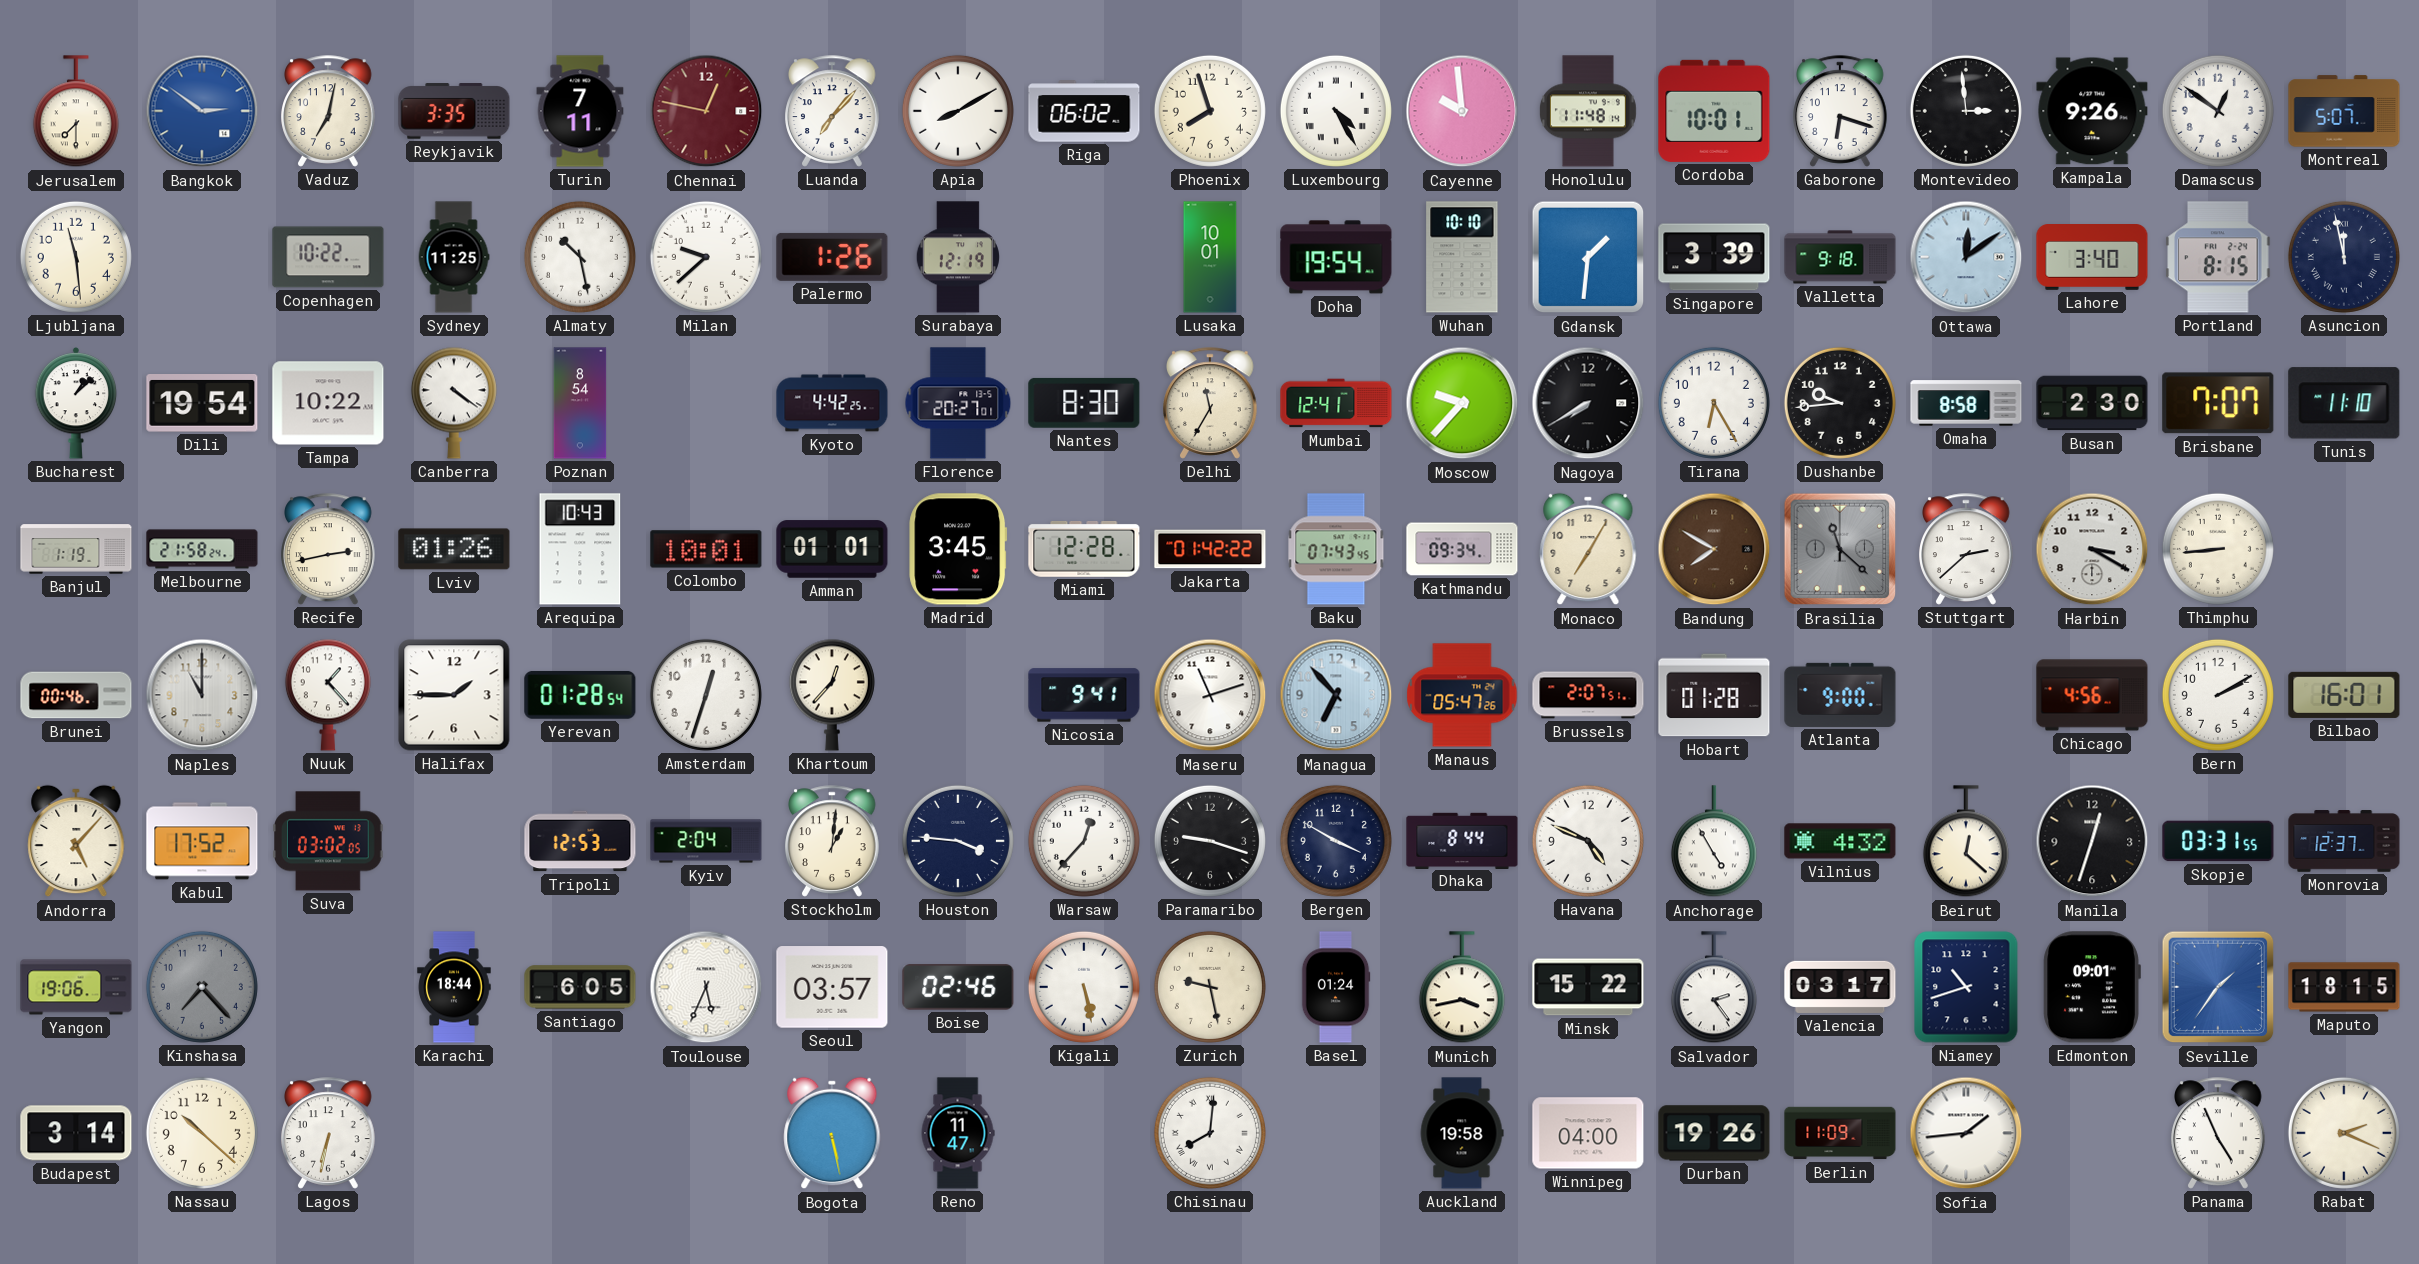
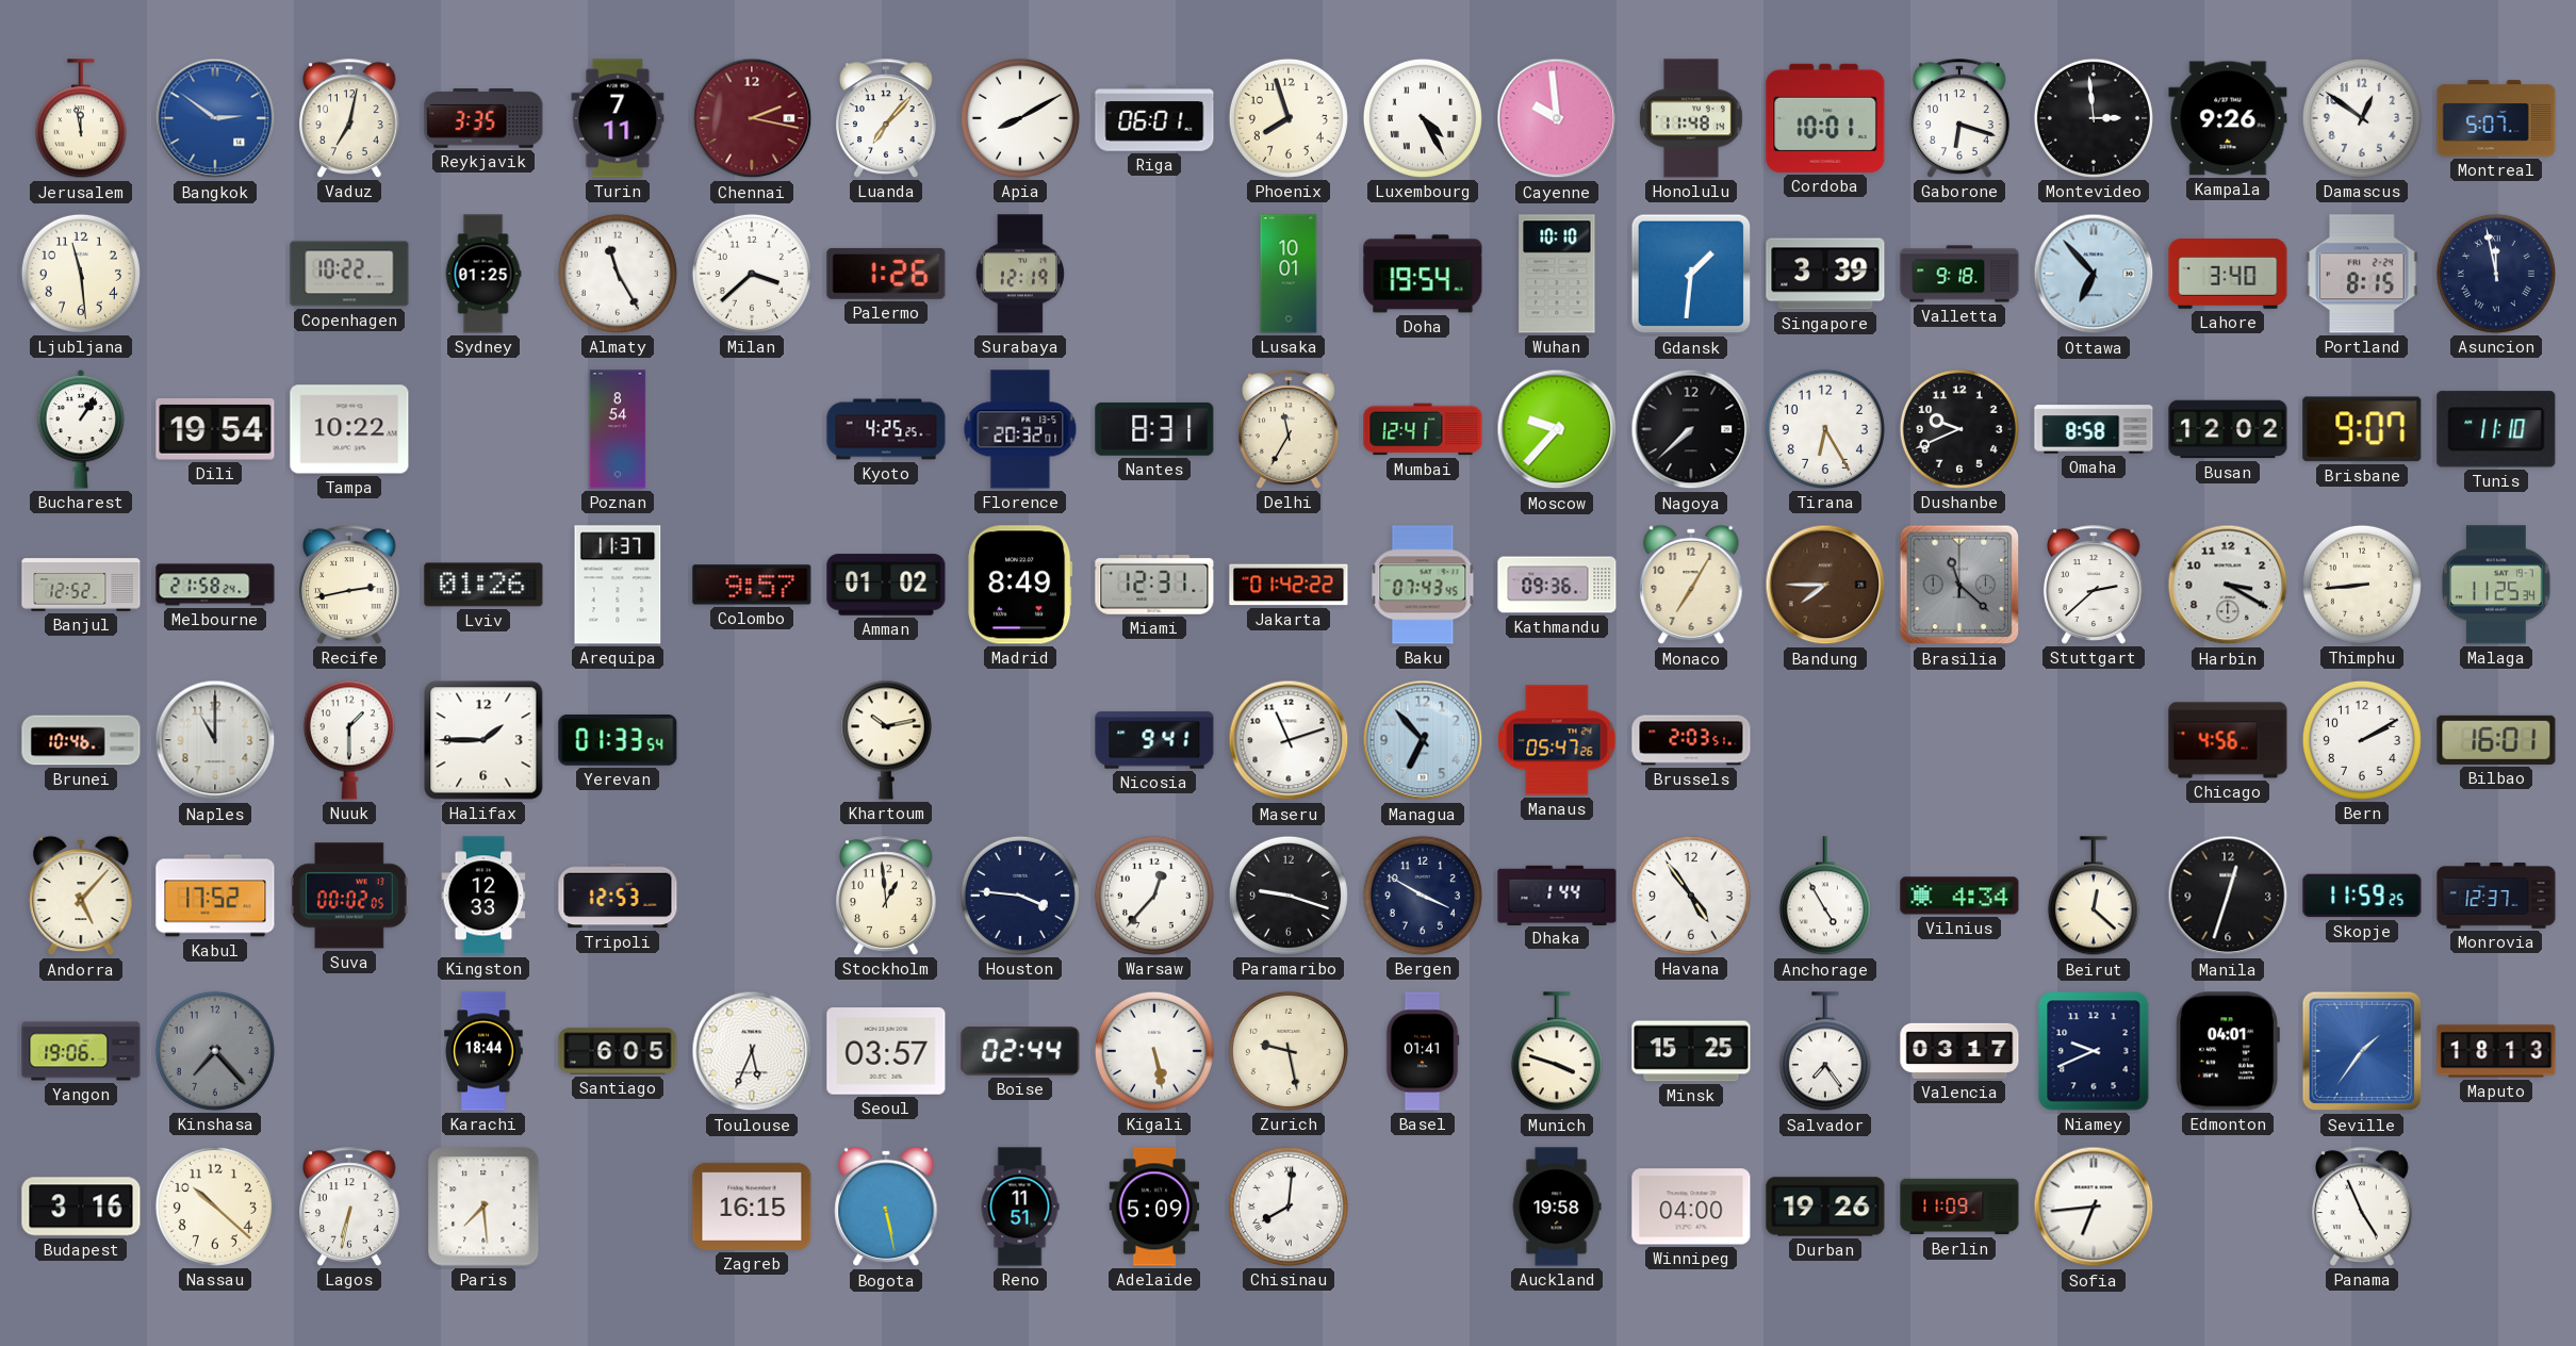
Jerusalem: 7:30 -> 11:58
Chennai: 12:47 -> 2:17
Riga: 06:02 -> 06:01
Sydney: 11:25 -> 01:25
Almaty: 10:28 -> 11:25
Milan: 9:38 -> 3:38
Ottawa: 12:09 -> 6:53
Bucharest: 1:08 -> 1:06
Canberra: 4:21 -> none
Kyoto: 4:42 -> 4:25
Florence: 20:27 -> 20:32
Nantes: 8:30 -> 8:31
Nagoya: 7:40 -> 7:38
Dushanbe: 9:44 -> 9:41
Busan: 2:30 -> 12:02
Brisbane: 7:07 -> 9:07
Banjul: 1:19 -> 12:52
Arequipa: 10:43 -> 11:37
Colombo: 10:01 -> 9:57
Amman: 01:01 -> 01:02
Madrid: 3:45 -> 8:49
Miami: 12:28 -> 12:31
Kathmandu: 09:34 -> 09:36
Bandung: 7:50 -> 7:45
Malaga: none -> 11:25
Brunei: 00:46 -> 10:46
Nuuk: 1:23 -> 1:30
Yerevan: 01:28 -> 01:33
Amsterdam: 12:33 -> none
Khartoum: 12:37 -> 10:13
Brussels: 2:07 -> 2:03
Hobart: 01:28 -> none
Atlanta: 9:00 -> none
Suva: 03:02 -> 00:02
Kingston: none -> 12:33
Kyiv: 2:04 -> none
Stockholm: 1:01 -> 12:59
Dhaka: 8:44 -> 1:44
Havana: 4:49 -> 4:54
Vilnius: 4:32 -> 4:34
Skopje: 03:31 -> 11:59
Boise: 02:46 -> 02:44
Basel: 01:24 -> 01:41
Munich: 3:43 -> 3:48
Minsk: 15:22 -> 15:25
Salvador: 2:24 -> 7:24
Niamey: 10:42 -> 9:41
Edmonton: 09:01 -> 04:01
Maputo: 18:15 -> 18:13
Budapest: 3:14 -> 3:16
Paris: none -> 7:29
Zagreb: none -> 16:15
Reno: 11:47 -> 11:51
Adelaide: none -> 5:09
Sofia: 1:44 -> 6:44
Rabat: 2:19 -> none
